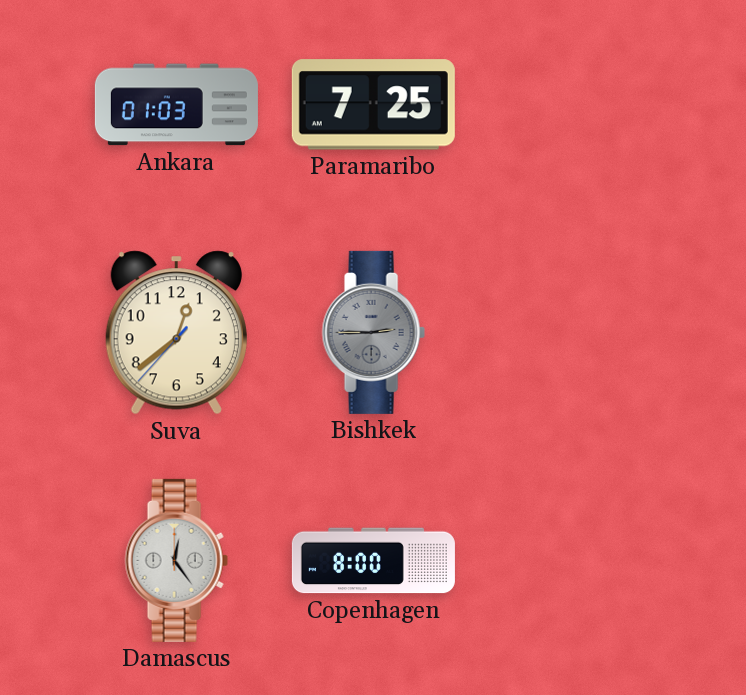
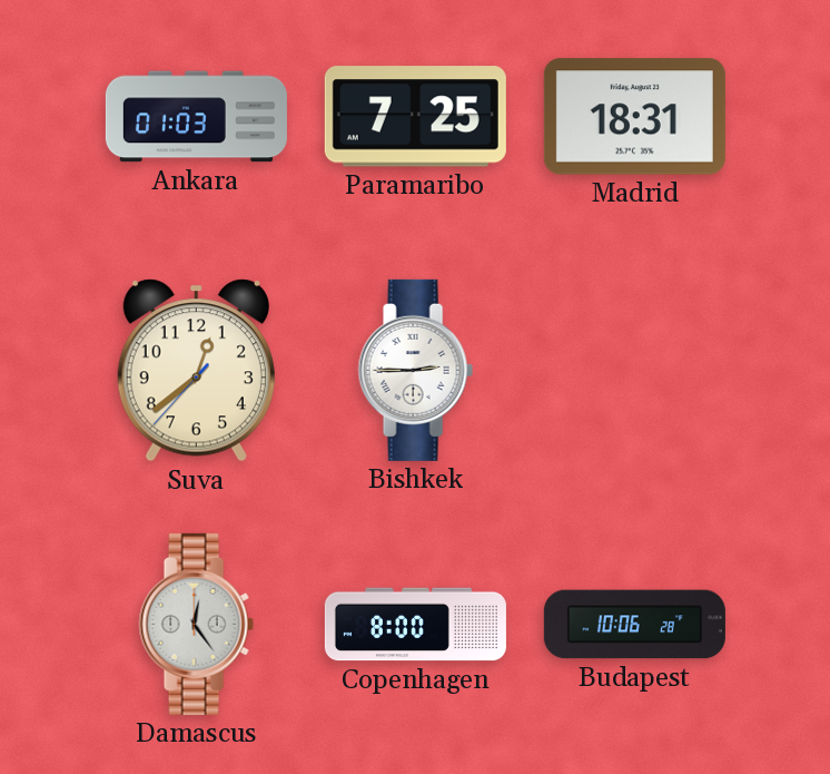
Madrid: none -> 18:31
Bishkek dial: grey -> white
Budapest: none -> 10:06
